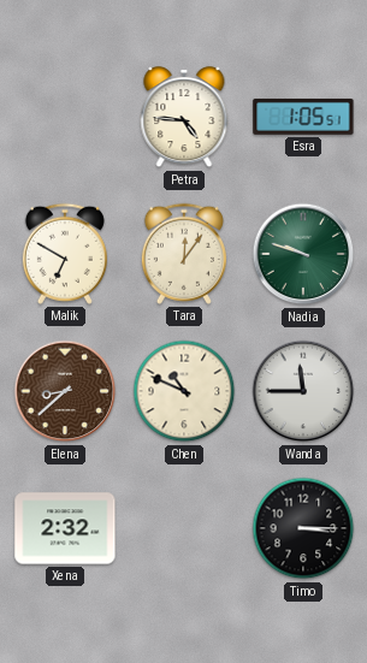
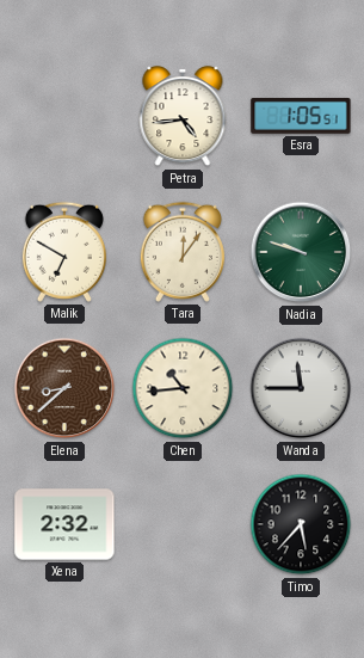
Petra: 4:46 -> 4:44
Chen: 10:49 -> 10:44
Timo: 3:15 -> 5:37
